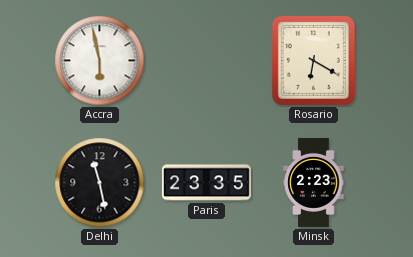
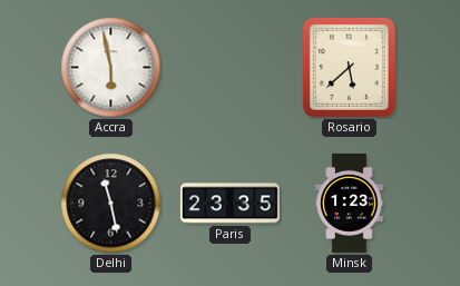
Rosario: 6:20 -> 5:38
Minsk: 2:23 -> 1:23
